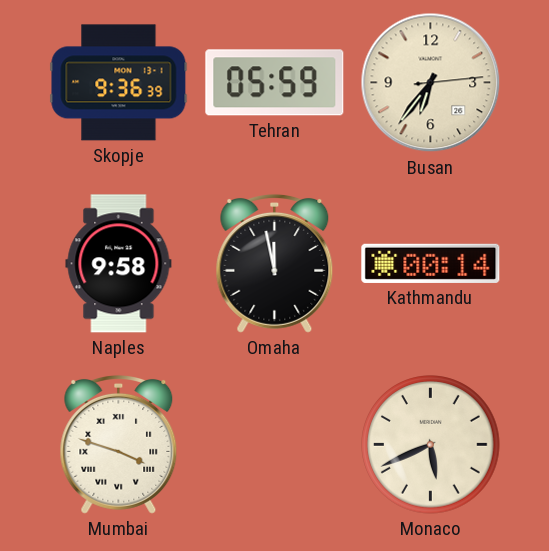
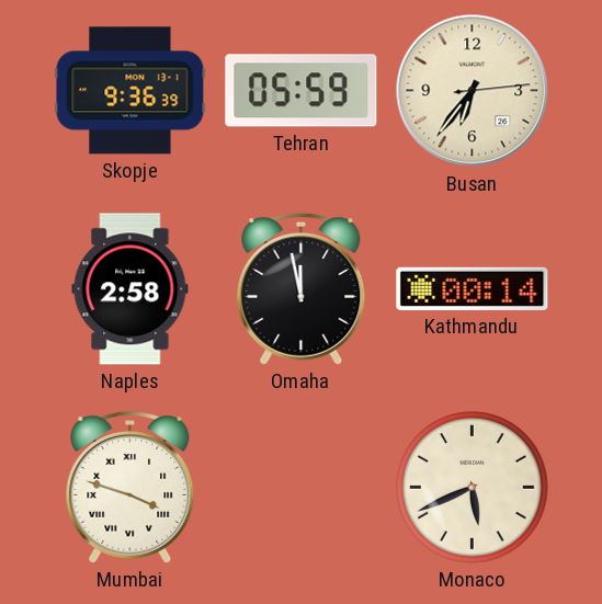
Naples: 9:58 -> 2:58
